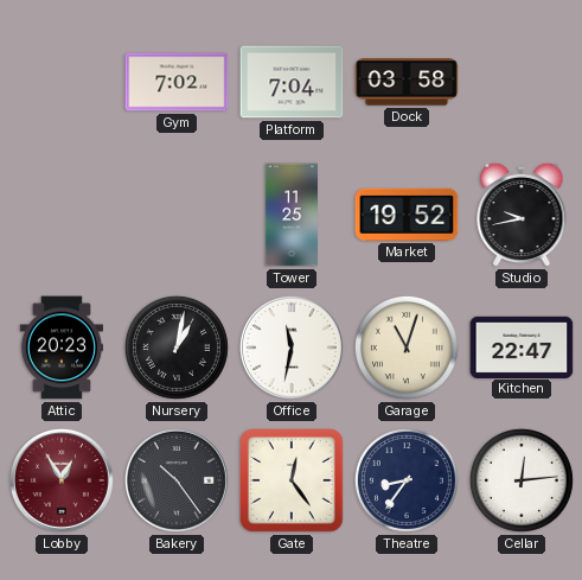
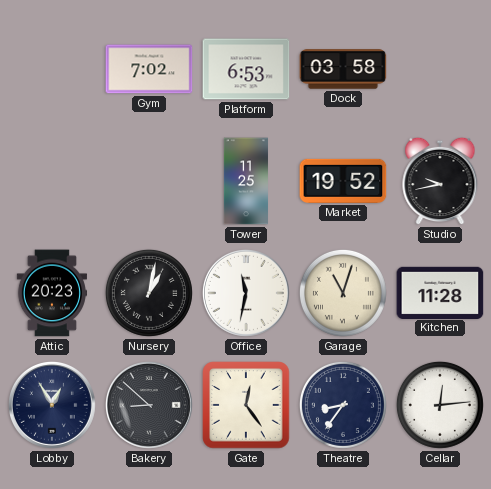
Platform: 7:04 -> 6:53
Kitchen: 22:47 -> 11:28
Lobby dial: burgundy -> navy
Bakery: 10:24 -> 8:52
